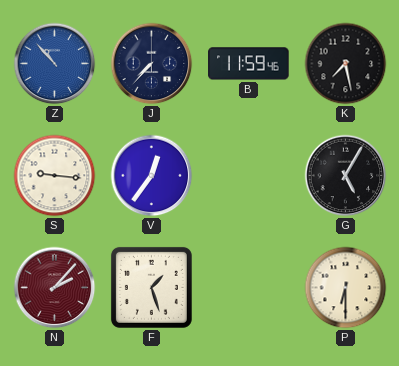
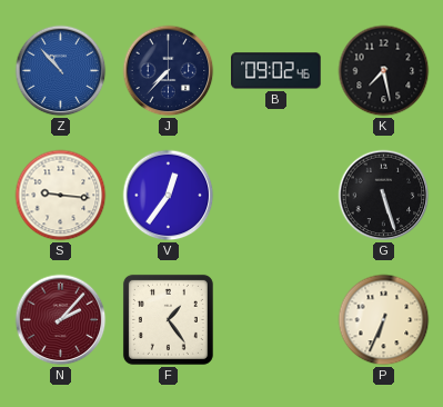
B: 11:59 -> 09:02
G: 5:05 -> 5:27
F: 1:27 -> 1:24
P: 6:30 -> 6:34
